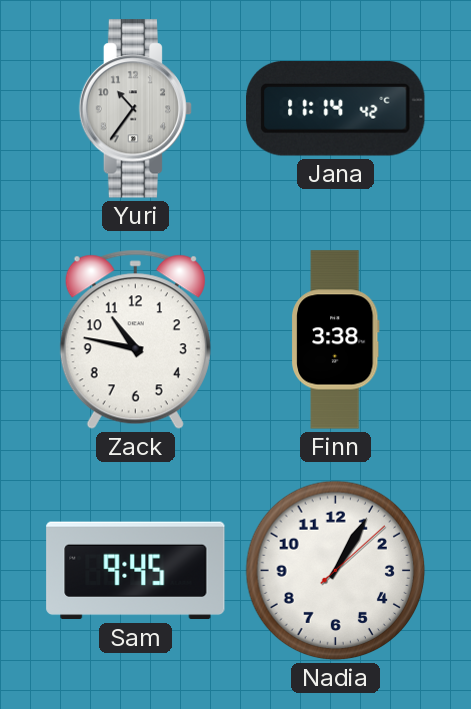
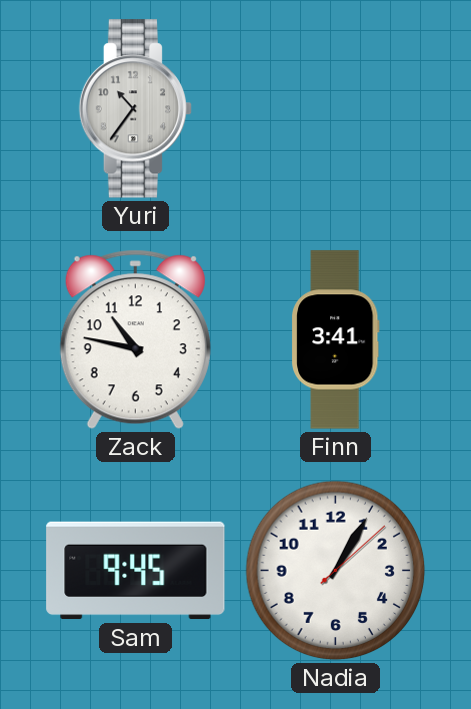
Jana: 11:14 -> none
Finn: 3:38 -> 3:41
